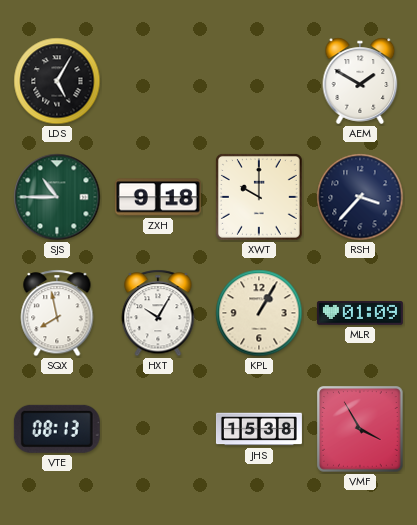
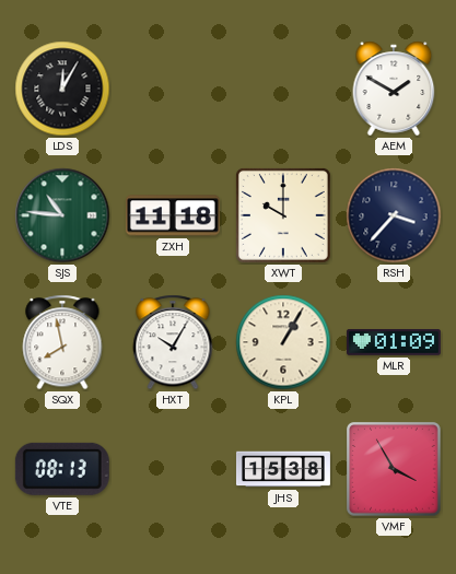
LDS: 5:05 -> 12:05
SJS: 10:45 -> 10:46
ZXH: 9:18 -> 11:18
